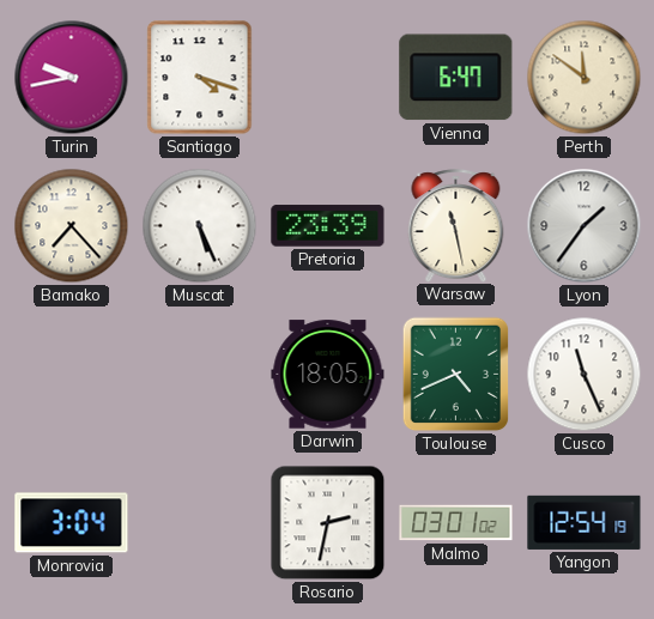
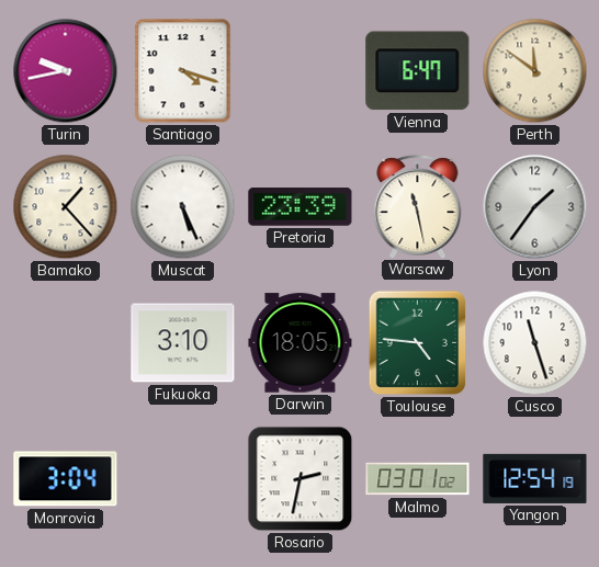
Bamako: 7:23 -> 1:23
Fukuoka: none -> 3:10
Toulouse: 4:41 -> 4:46
Cusco: 11:26 -> 11:27
